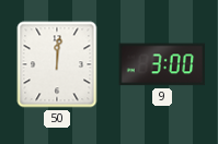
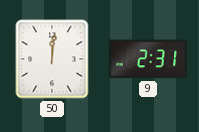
9: 3:00 -> 2:31
